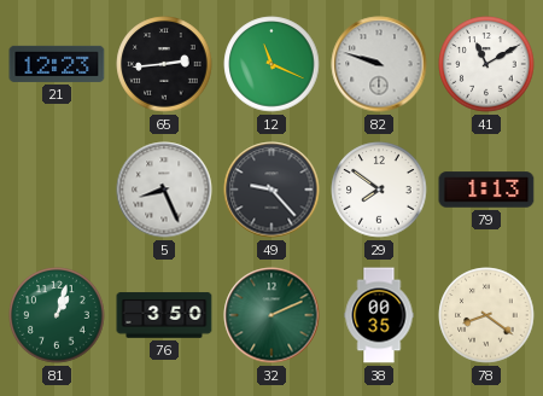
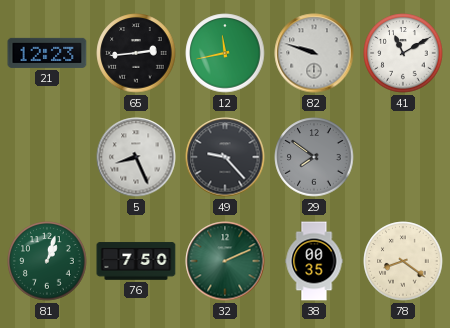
12: 11:19 -> 11:43
29 dial: white -> grey
79: 1:13 -> none
76: 3:50 -> 7:50
